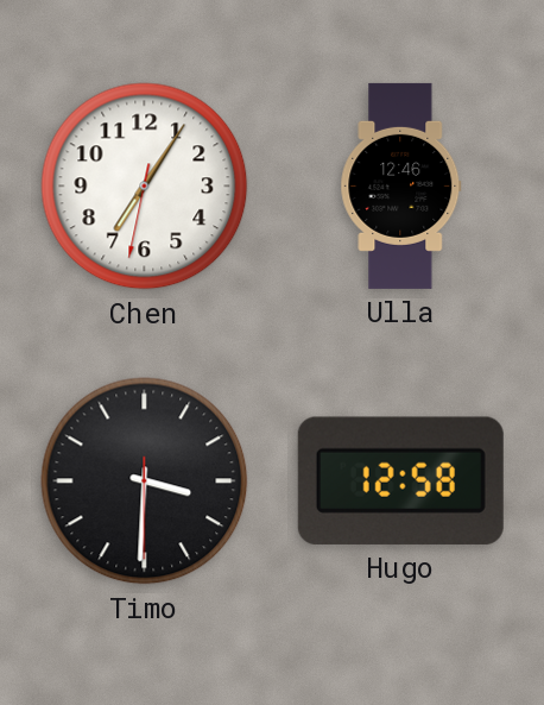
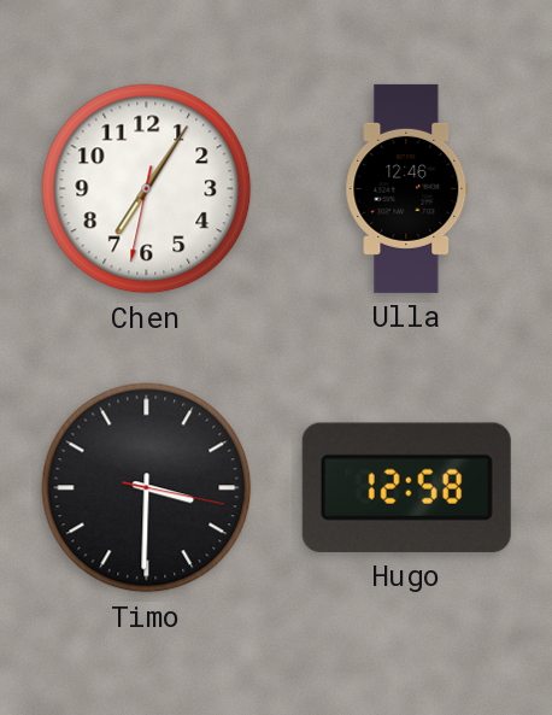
Timo: 3:30:30 -> 3:30:17
